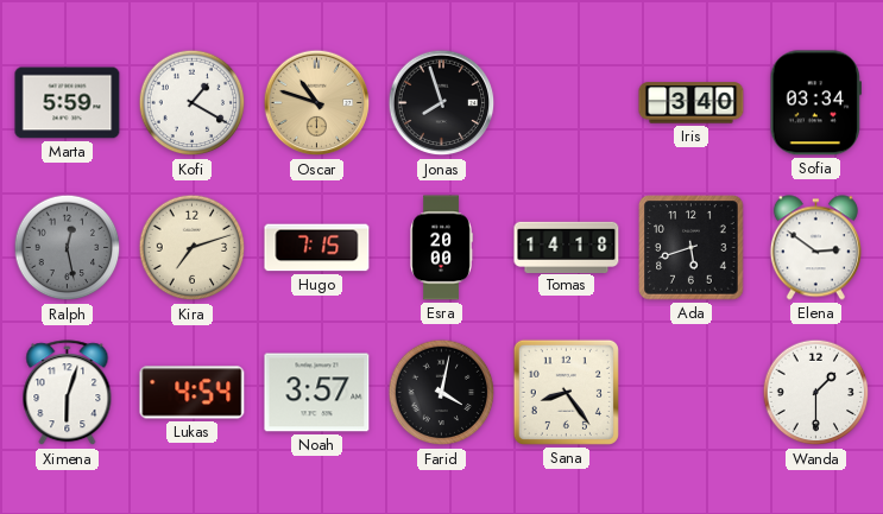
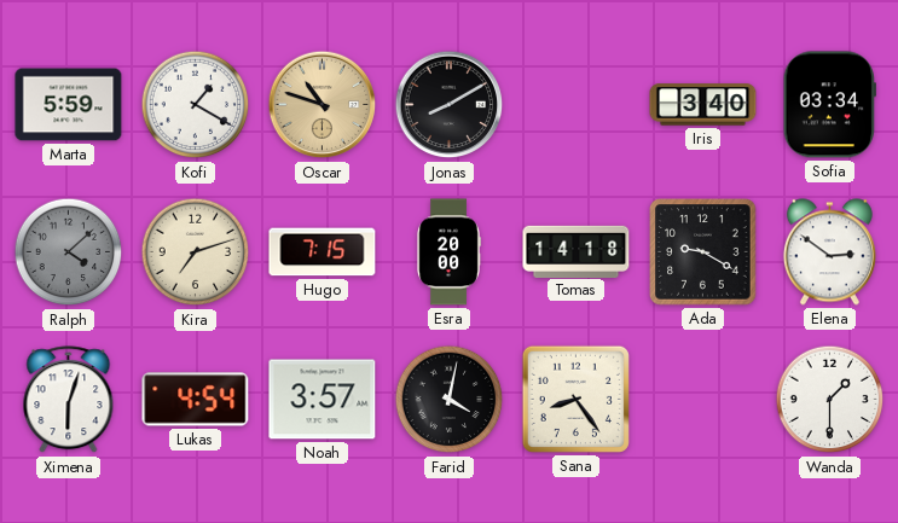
Jonas: 7:57 -> 8:10
Ralph: 12:28 -> 4:08
Ada: 5:42 -> 9:20
